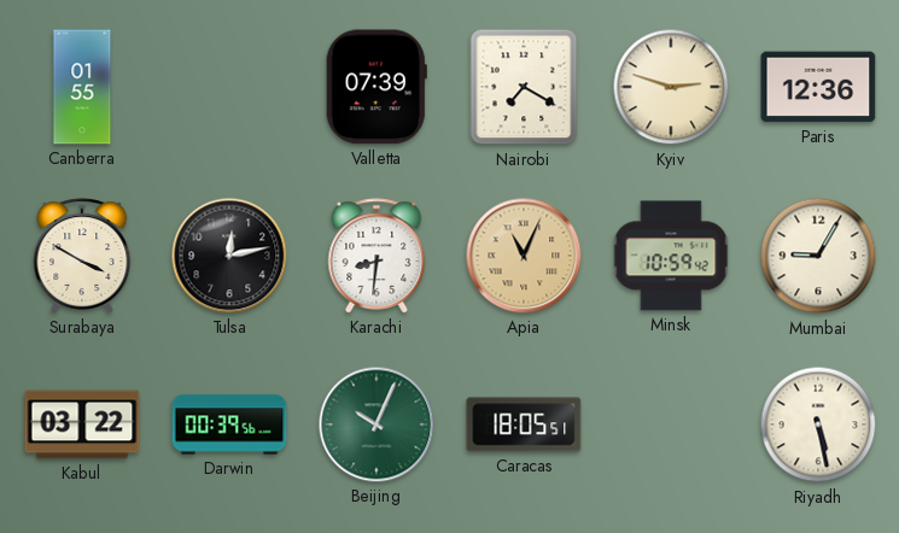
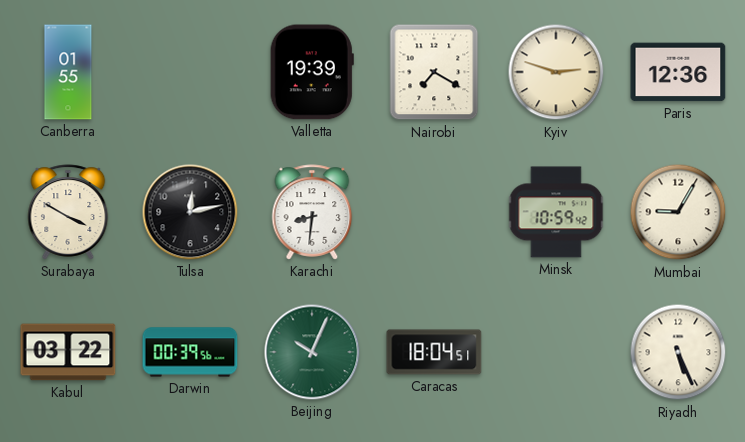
Valletta: 07:39 -> 19:39
Apia: 11:04 -> none
Caracas: 18:05 -> 18:04
Riyadh: 5:28 -> 5:26
